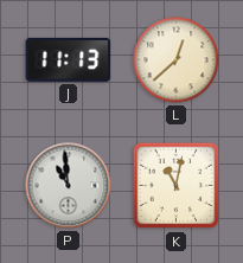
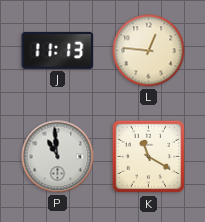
L: 12:38 -> 12:46
K: 11:02 -> 11:20
